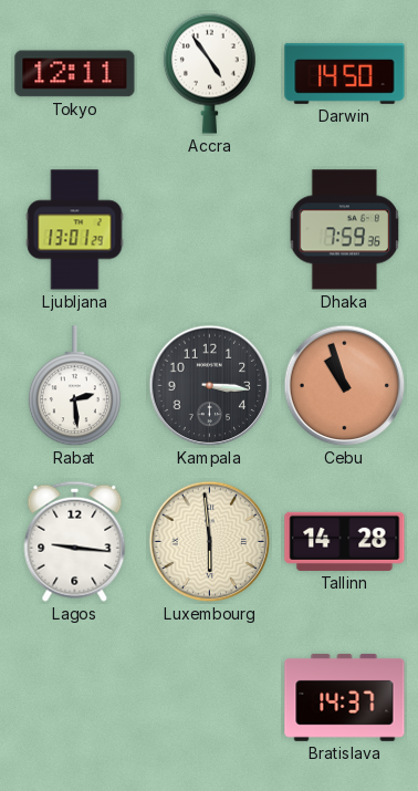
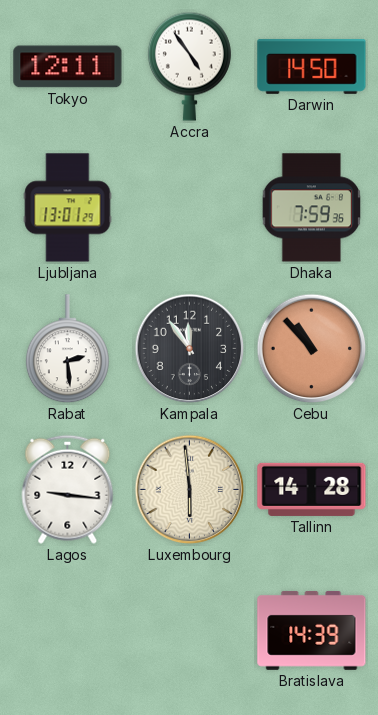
Kampala: 3:16 -> 11:54
Cebu: 10:57 -> 10:53
Bratislava: 14:37 -> 14:39
